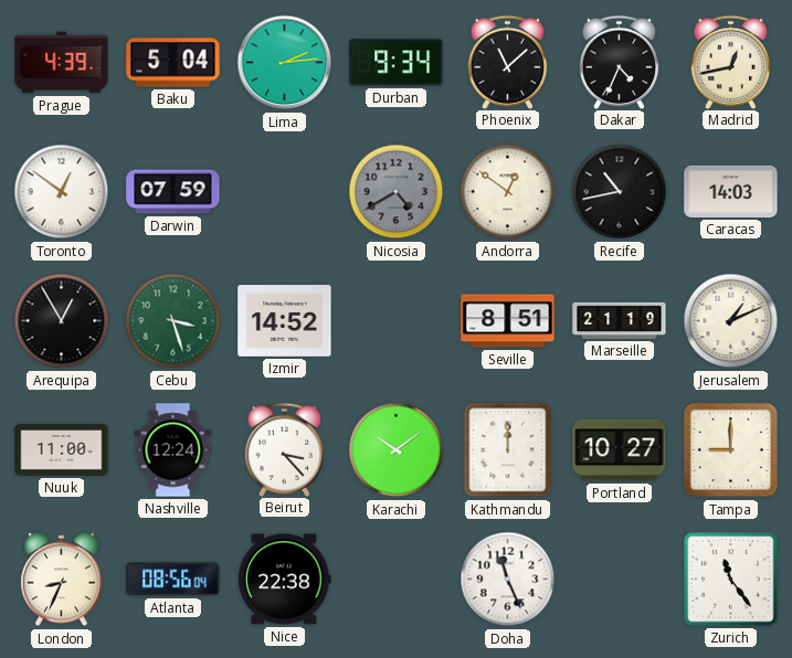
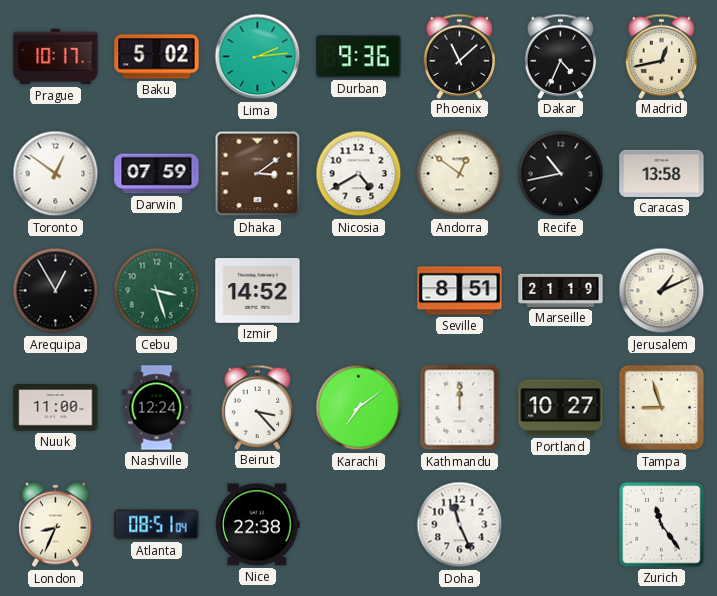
Prague: 4:39 -> 10:17
Baku: 5:04 -> 5:02
Durban: 9:34 -> 9:36
Dhaka: none -> 3:09
Nicosia dial: grey -> white
Caracas: 14:03 -> 13:58
Karachi: 10:09 -> 7:09
Tampa: 9:00 -> 8:57
Atlanta: 08:56 -> 08:51
